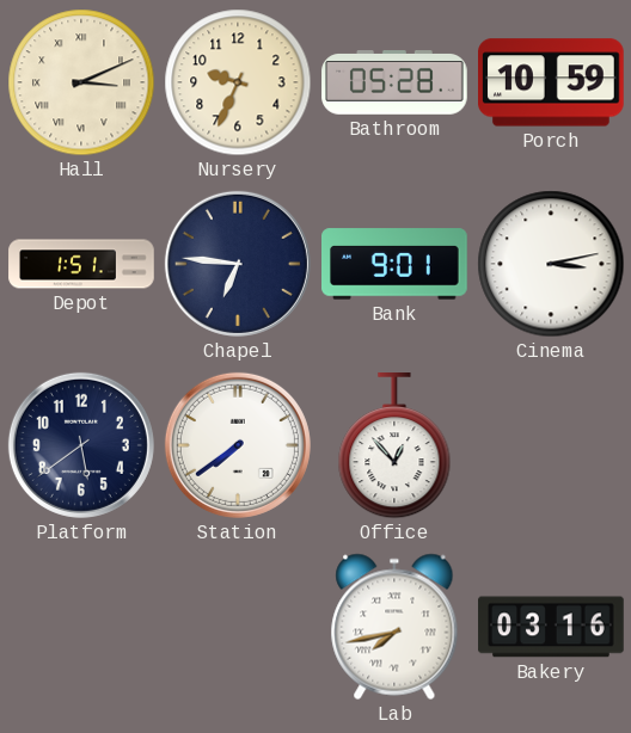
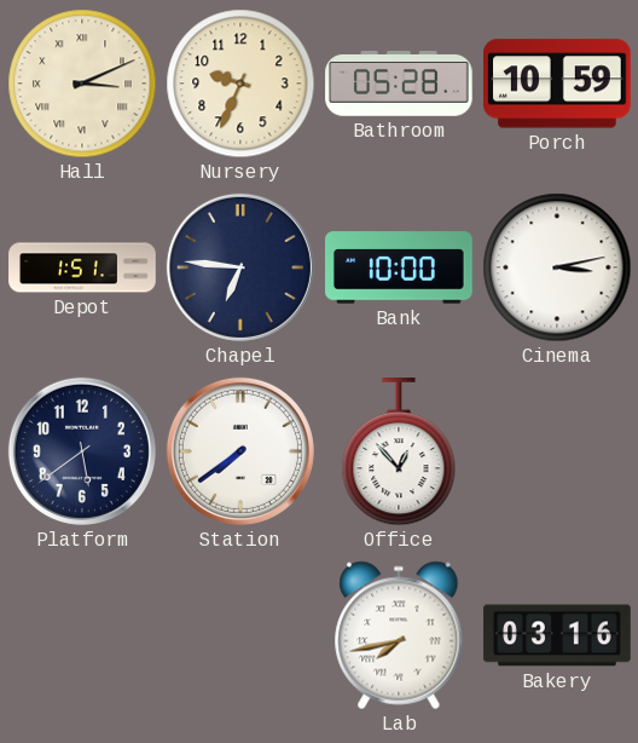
Bank: 9:01 -> 10:00
